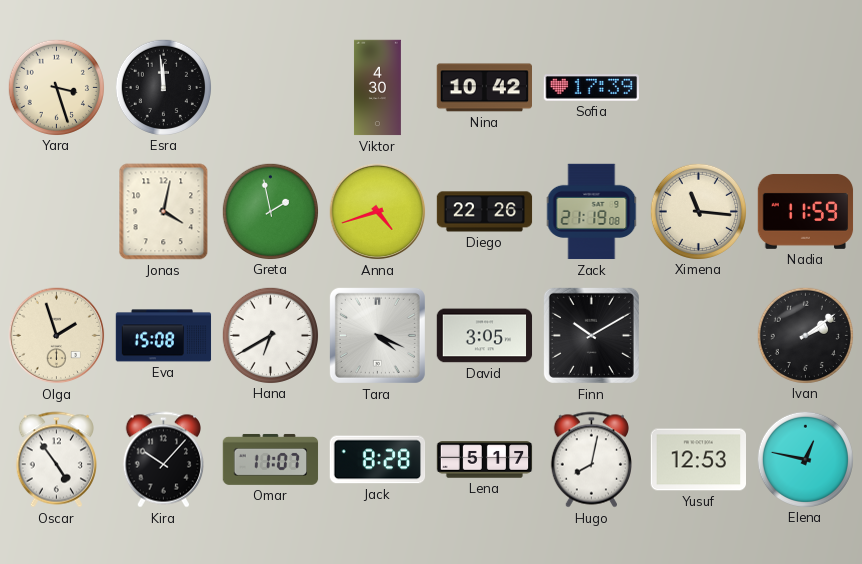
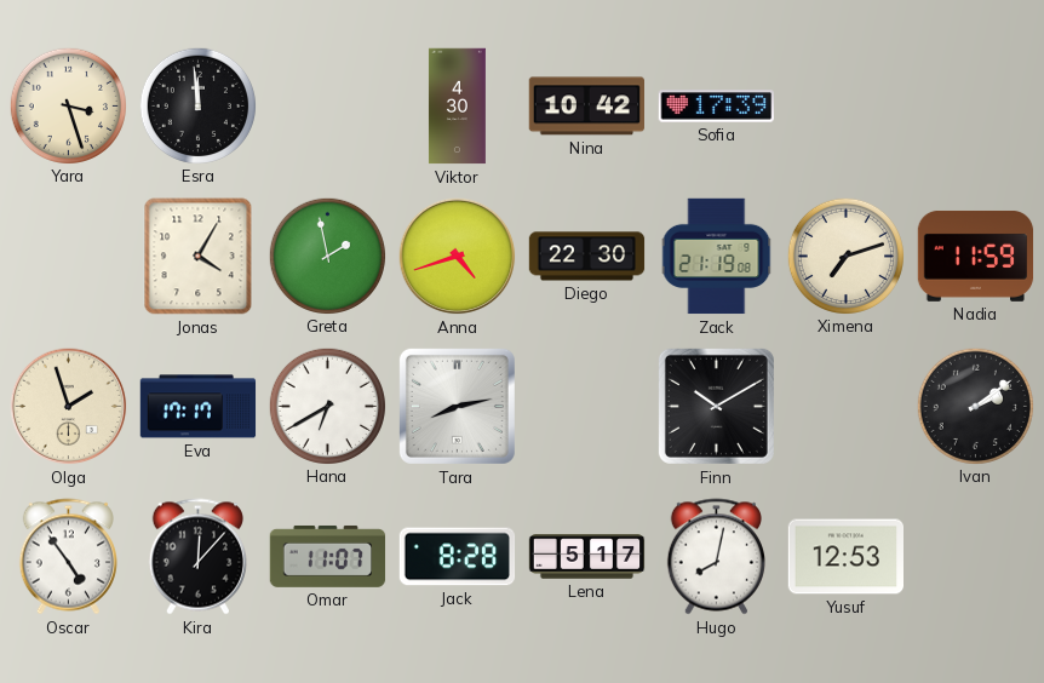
Jonas: 4:02 -> 4:05
Diego: 22:26 -> 22:30
Ximena: 11:16 -> 7:12
Eva: 15:08 -> 17:17
Tara: 4:19 -> 8:13
David: 3:05 -> none
Kira: 10:07 -> 12:07
Elena: 12:47 -> none
